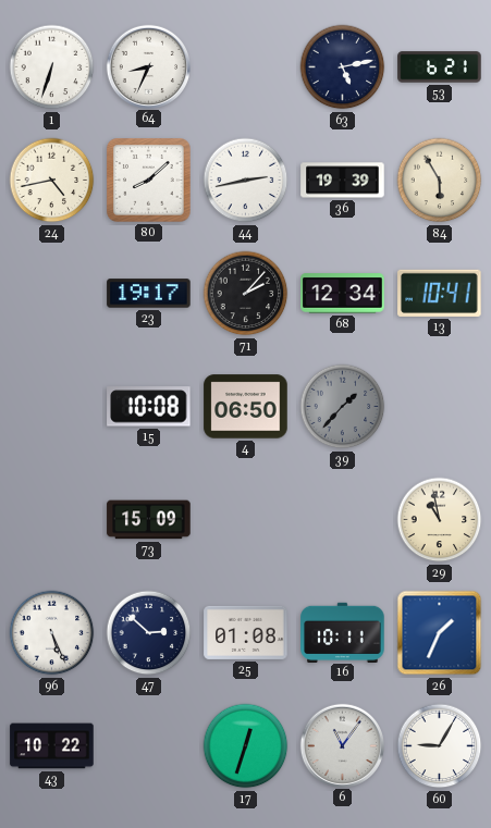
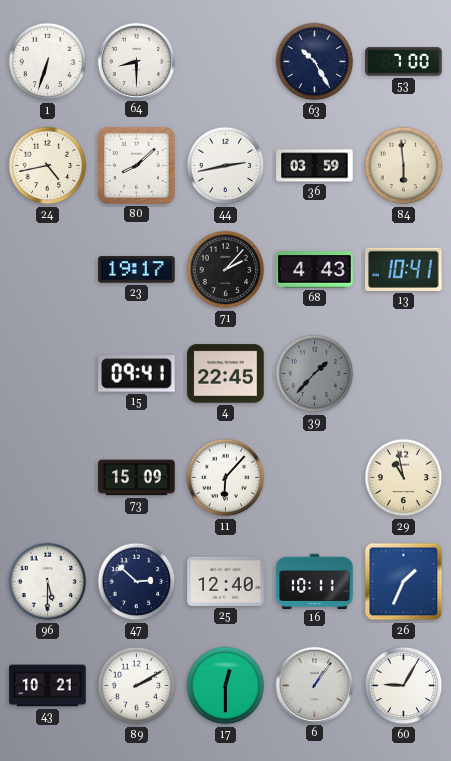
64: 8:34 -> 8:30
63: 5:13 -> 10:25
53: 6:21 -> 7:00
36: 19:39 -> 03:59
84: 5:55 -> 5:59
68: 12:34 -> 4:43
15: 10:08 -> 09:41
4: 06:50 -> 22:45
11: none -> 6:07
96: 5:26 -> 5:30
25: 01:08 -> 12:40
43: 10:22 -> 10:21
89: none -> 2:10
17: 12:33 -> 12:30
6: 11:06 -> 1:06
